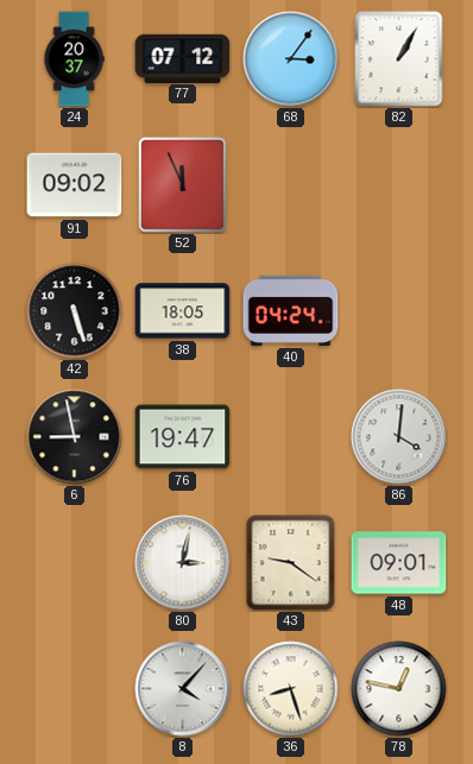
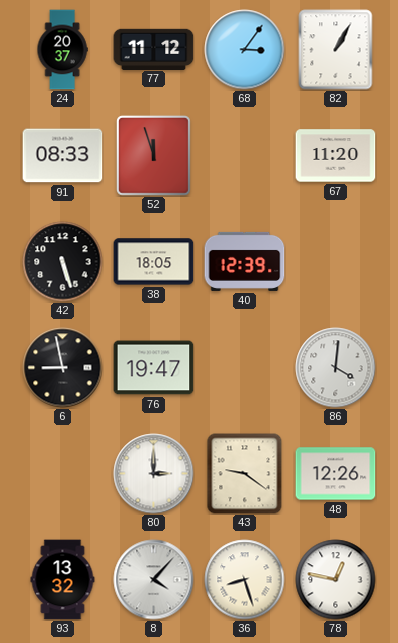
77: 07:12 -> 11:12
91: 09:02 -> 08:33
52: 11:56 -> 11:57
67: none -> 11:20
40: 04:24 -> 12:39
80: 3:02 -> 3:00
48: 09:01 -> 12:26
93: none -> 13:32
